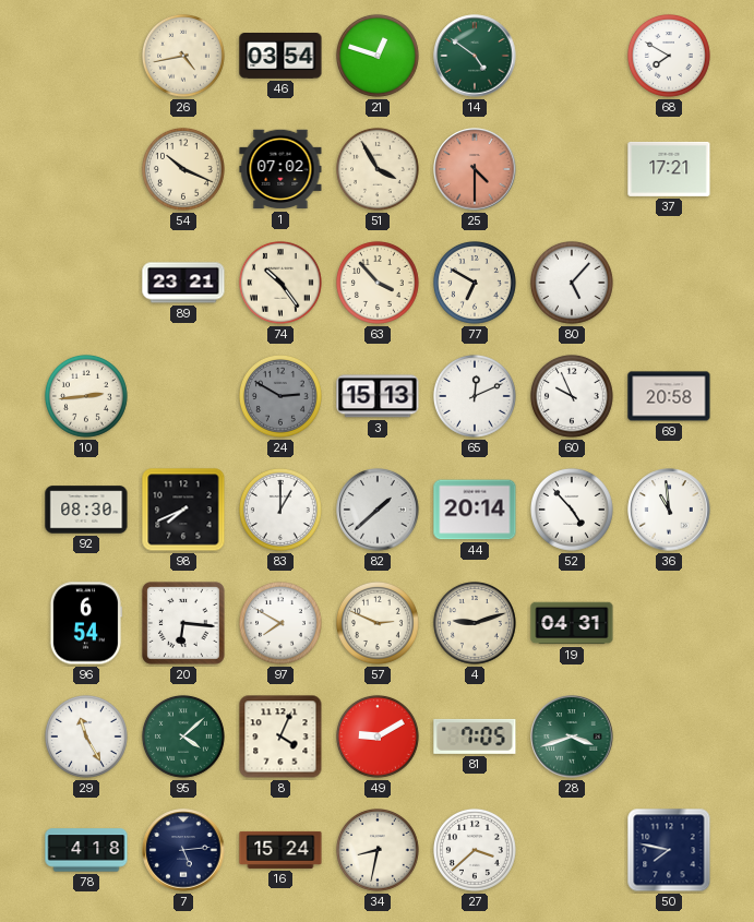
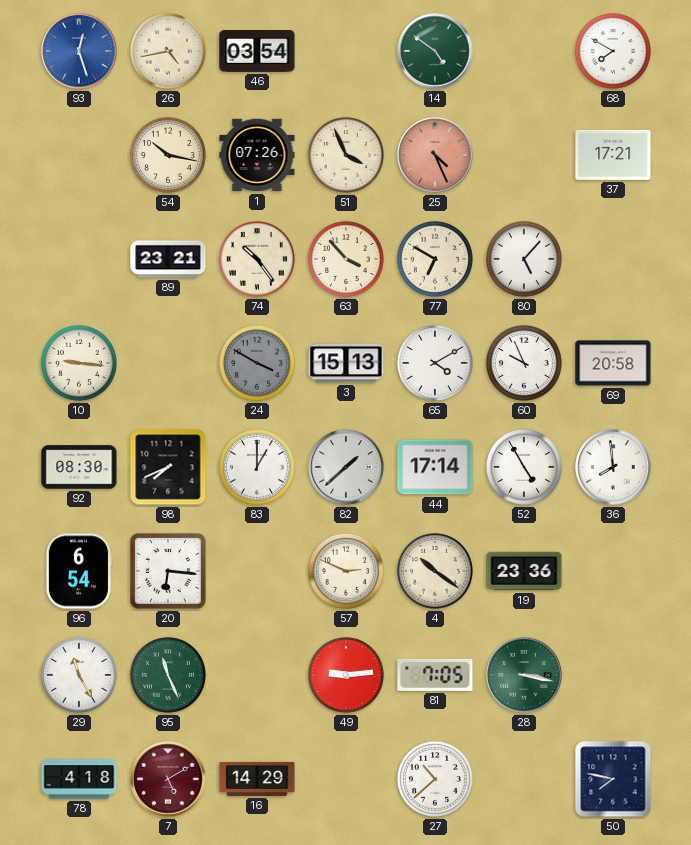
93: none -> 12:27
21: 12:48 -> none
54: 10:19 -> 10:17
1: 07:02 -> 07:26
51: 3:55 -> 3:56
25: 4:30 -> 4:26
10: 2:44 -> 9:16
24: 2:50 -> 3:50
65: 12:11 -> 4:10
44: 20:14 -> 17:14
52: 4:53 -> 4:55
36: 10:59 -> 7:59
97: 7:50 -> none
4: 9:12 -> 10:21
19: 04:31 -> 23:36
95: 4:08 -> 11:26
8: 4:04 -> none
49: 9:10 -> 9:14
28: 3:42 -> 3:17
7: 5:14 -> 5:10
7 dial: navy -> burgundy
16: 15:24 -> 14:29
34: 8:32 -> none
27: 3:38 -> 10:38
